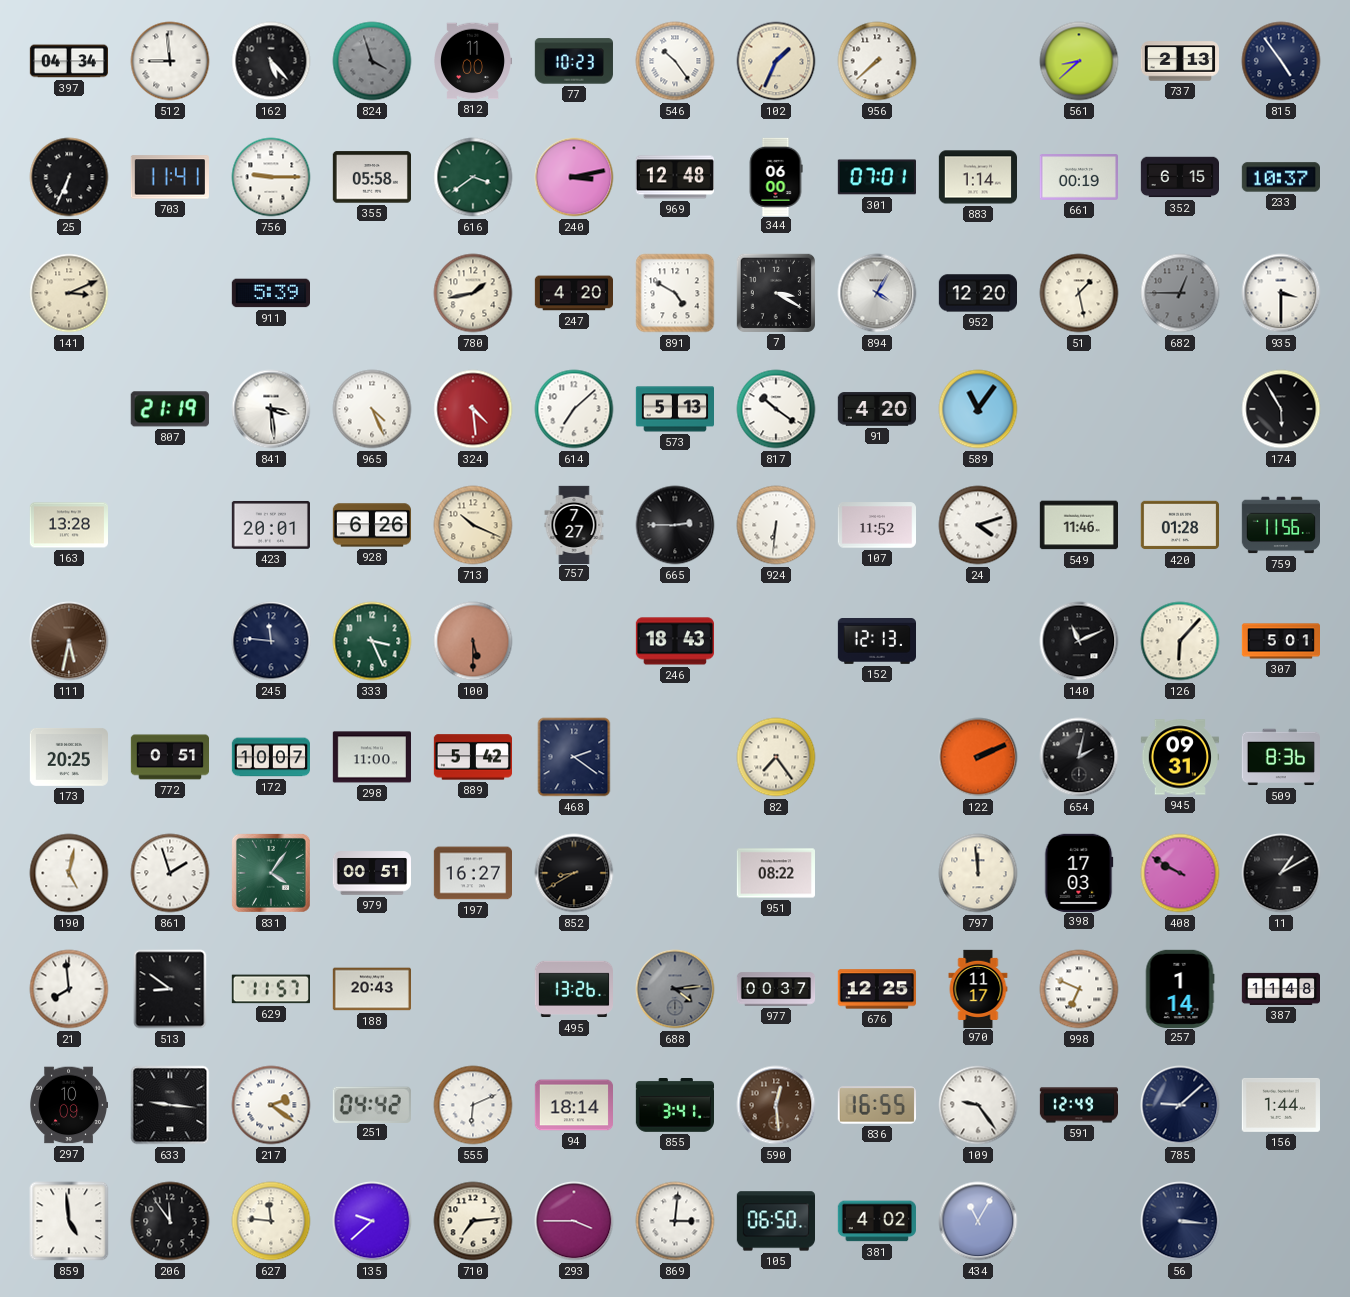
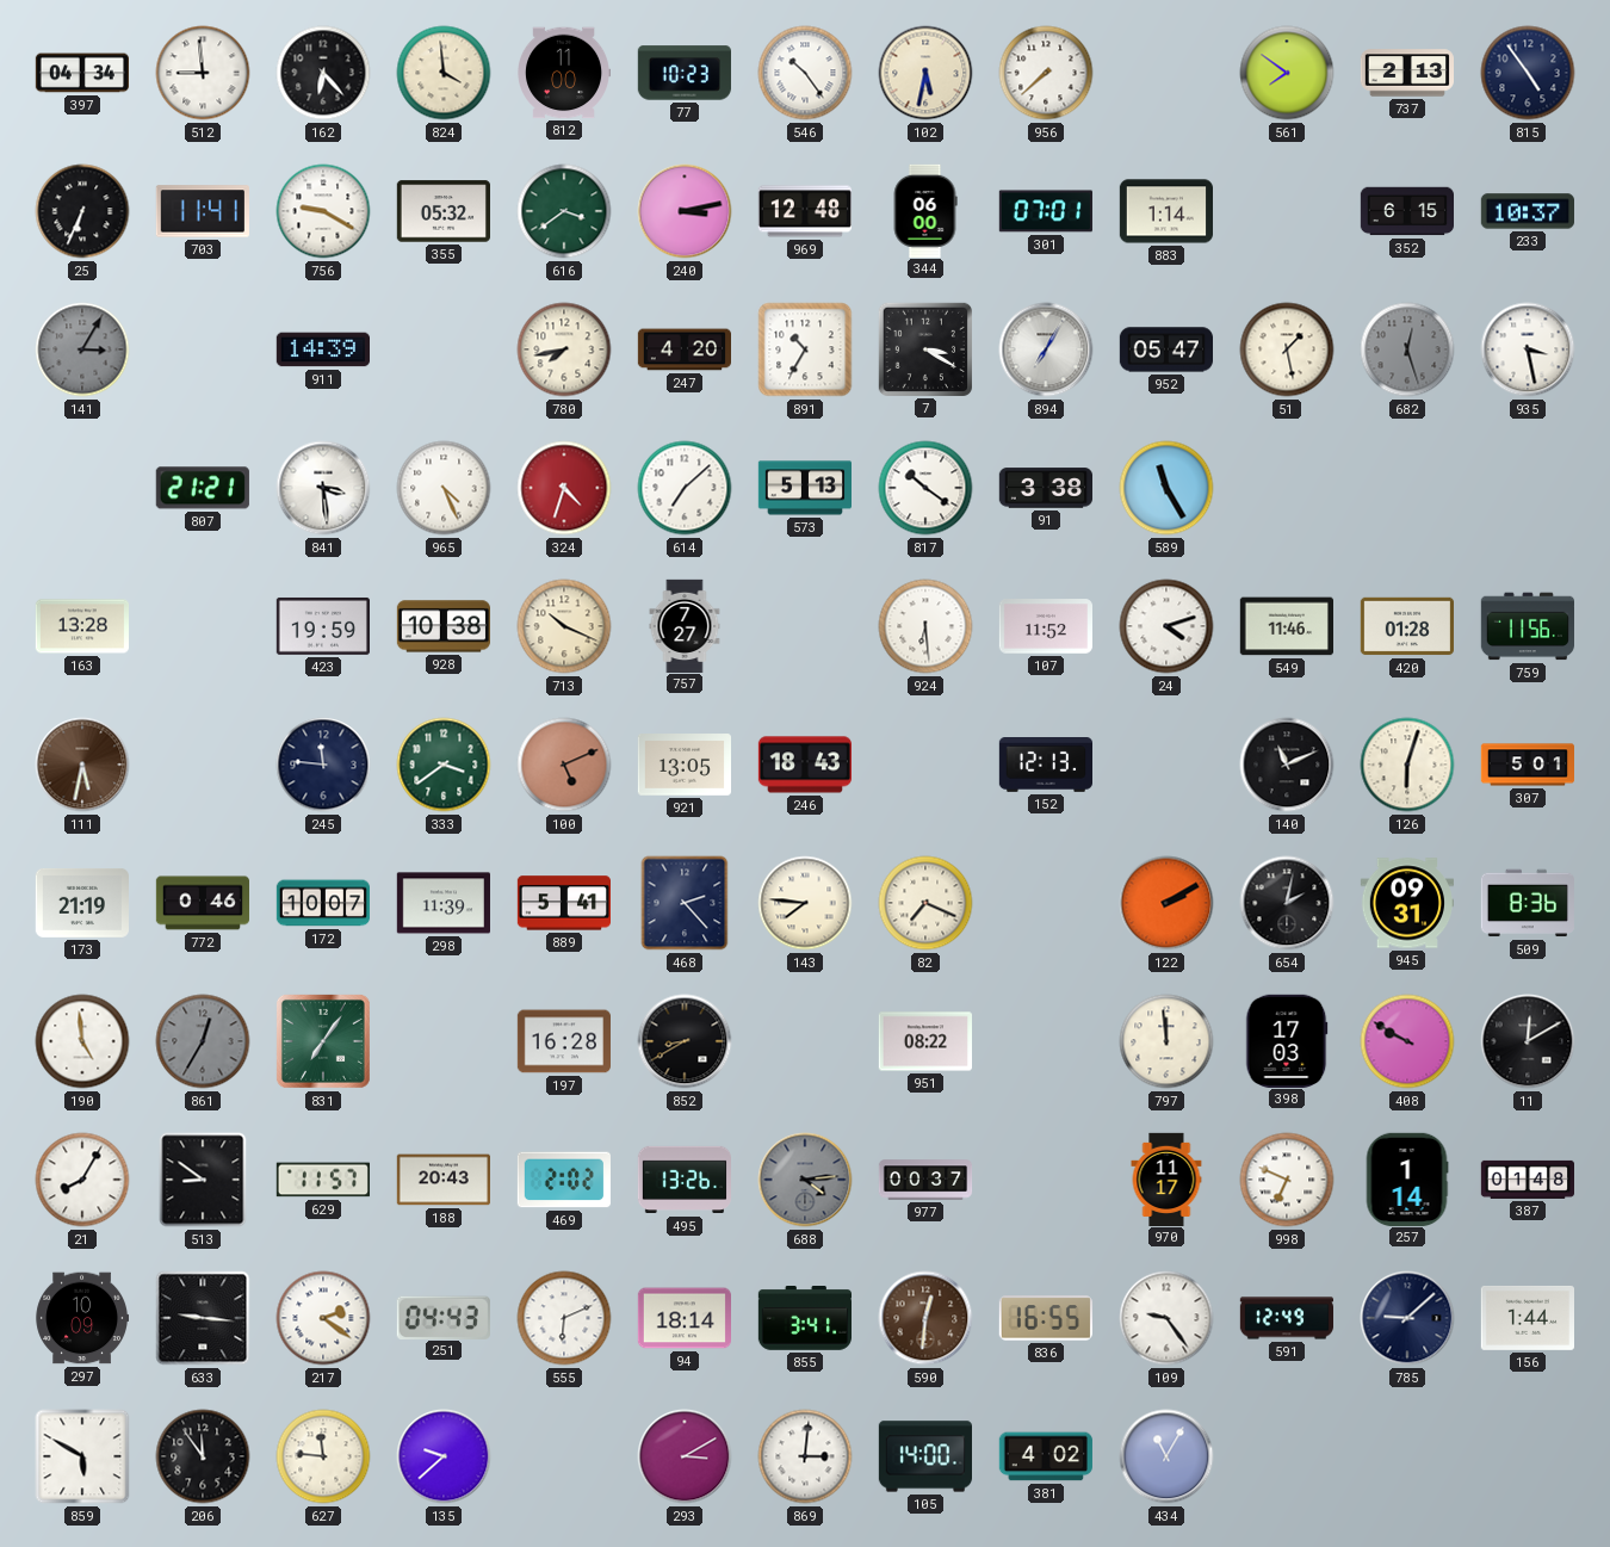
162: 5:23 -> 6:23
824: 3:57 -> 3:59
824 dial: grey -> cream
102: 1:34 -> 5:32
561: 8:38 -> 7:51
756: 9:15 -> 9:20
355: 05:58 -> 05:32
661: 00:19 -> none
141: 3:11 -> 3:05
141 dial: cream -> grey
911: 5:39 -> 14:39
780: 1:43 -> 7:43
891: 4:50 -> 10:35
894: 4:05 -> 7:05
952: 12:20 -> 05:47
682: 12:45 -> 12:27
935: 3:30 -> 3:28
807: 21:19 -> 21:21
324: 4:29 -> 4:33
91: 4:20 -> 3:38
589: 11:06 -> 11:25
174: 5:55 -> none
423: 20:01 -> 19:59
928: 6:26 -> 10:38
665: 2:45 -> none
924: 6:31 -> 6:29
333: 3:26 -> 3:39
100: 5:30 -> 5:11
921: none -> 13:05
126: 6:07 -> 6:03
173: 20:25 -> 21:19
772: 0:51 -> 0:46
298: 11:00 -> 11:39
889: 5:42 -> 5:41
468: 2:21 -> 2:23
143: none -> 7:46
82: 7:24 -> 7:19
122: 2:11 -> 2:10
190: 5:02 -> 4:59
861: 1:57 -> 12:35
861 dial: white -> grey
831: 4:06 -> 7:06
979: 00:51 -> none
197: 16:27 -> 16:28
11: 1:10 -> 12:10
21: 7:59 -> 8:05
469: none -> 2:02
676: 12:25 -> none
387: 11:48 -> 01:48
251: 04:42 -> 04:43
590: 12:29 -> 12:31
859: 4:59 -> 5:50
710: 7:14 -> none
293: 3:45 -> 3:10
105: 06:50 -> 14:00
56: 3:16 -> none
